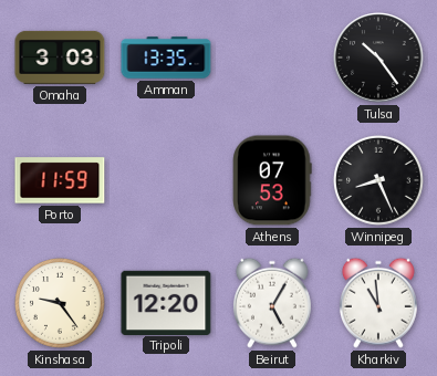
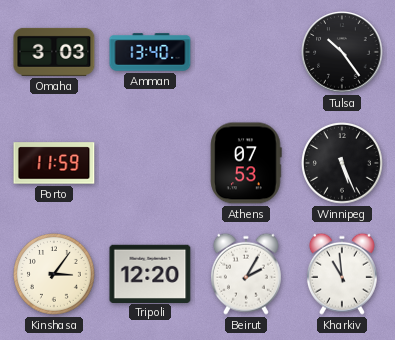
Amman: 13:35 -> 13:40
Winnipeg: 8:26 -> 5:26
Kinshasa: 9:24 -> 3:06
Beirut: 5:05 -> 2:05
